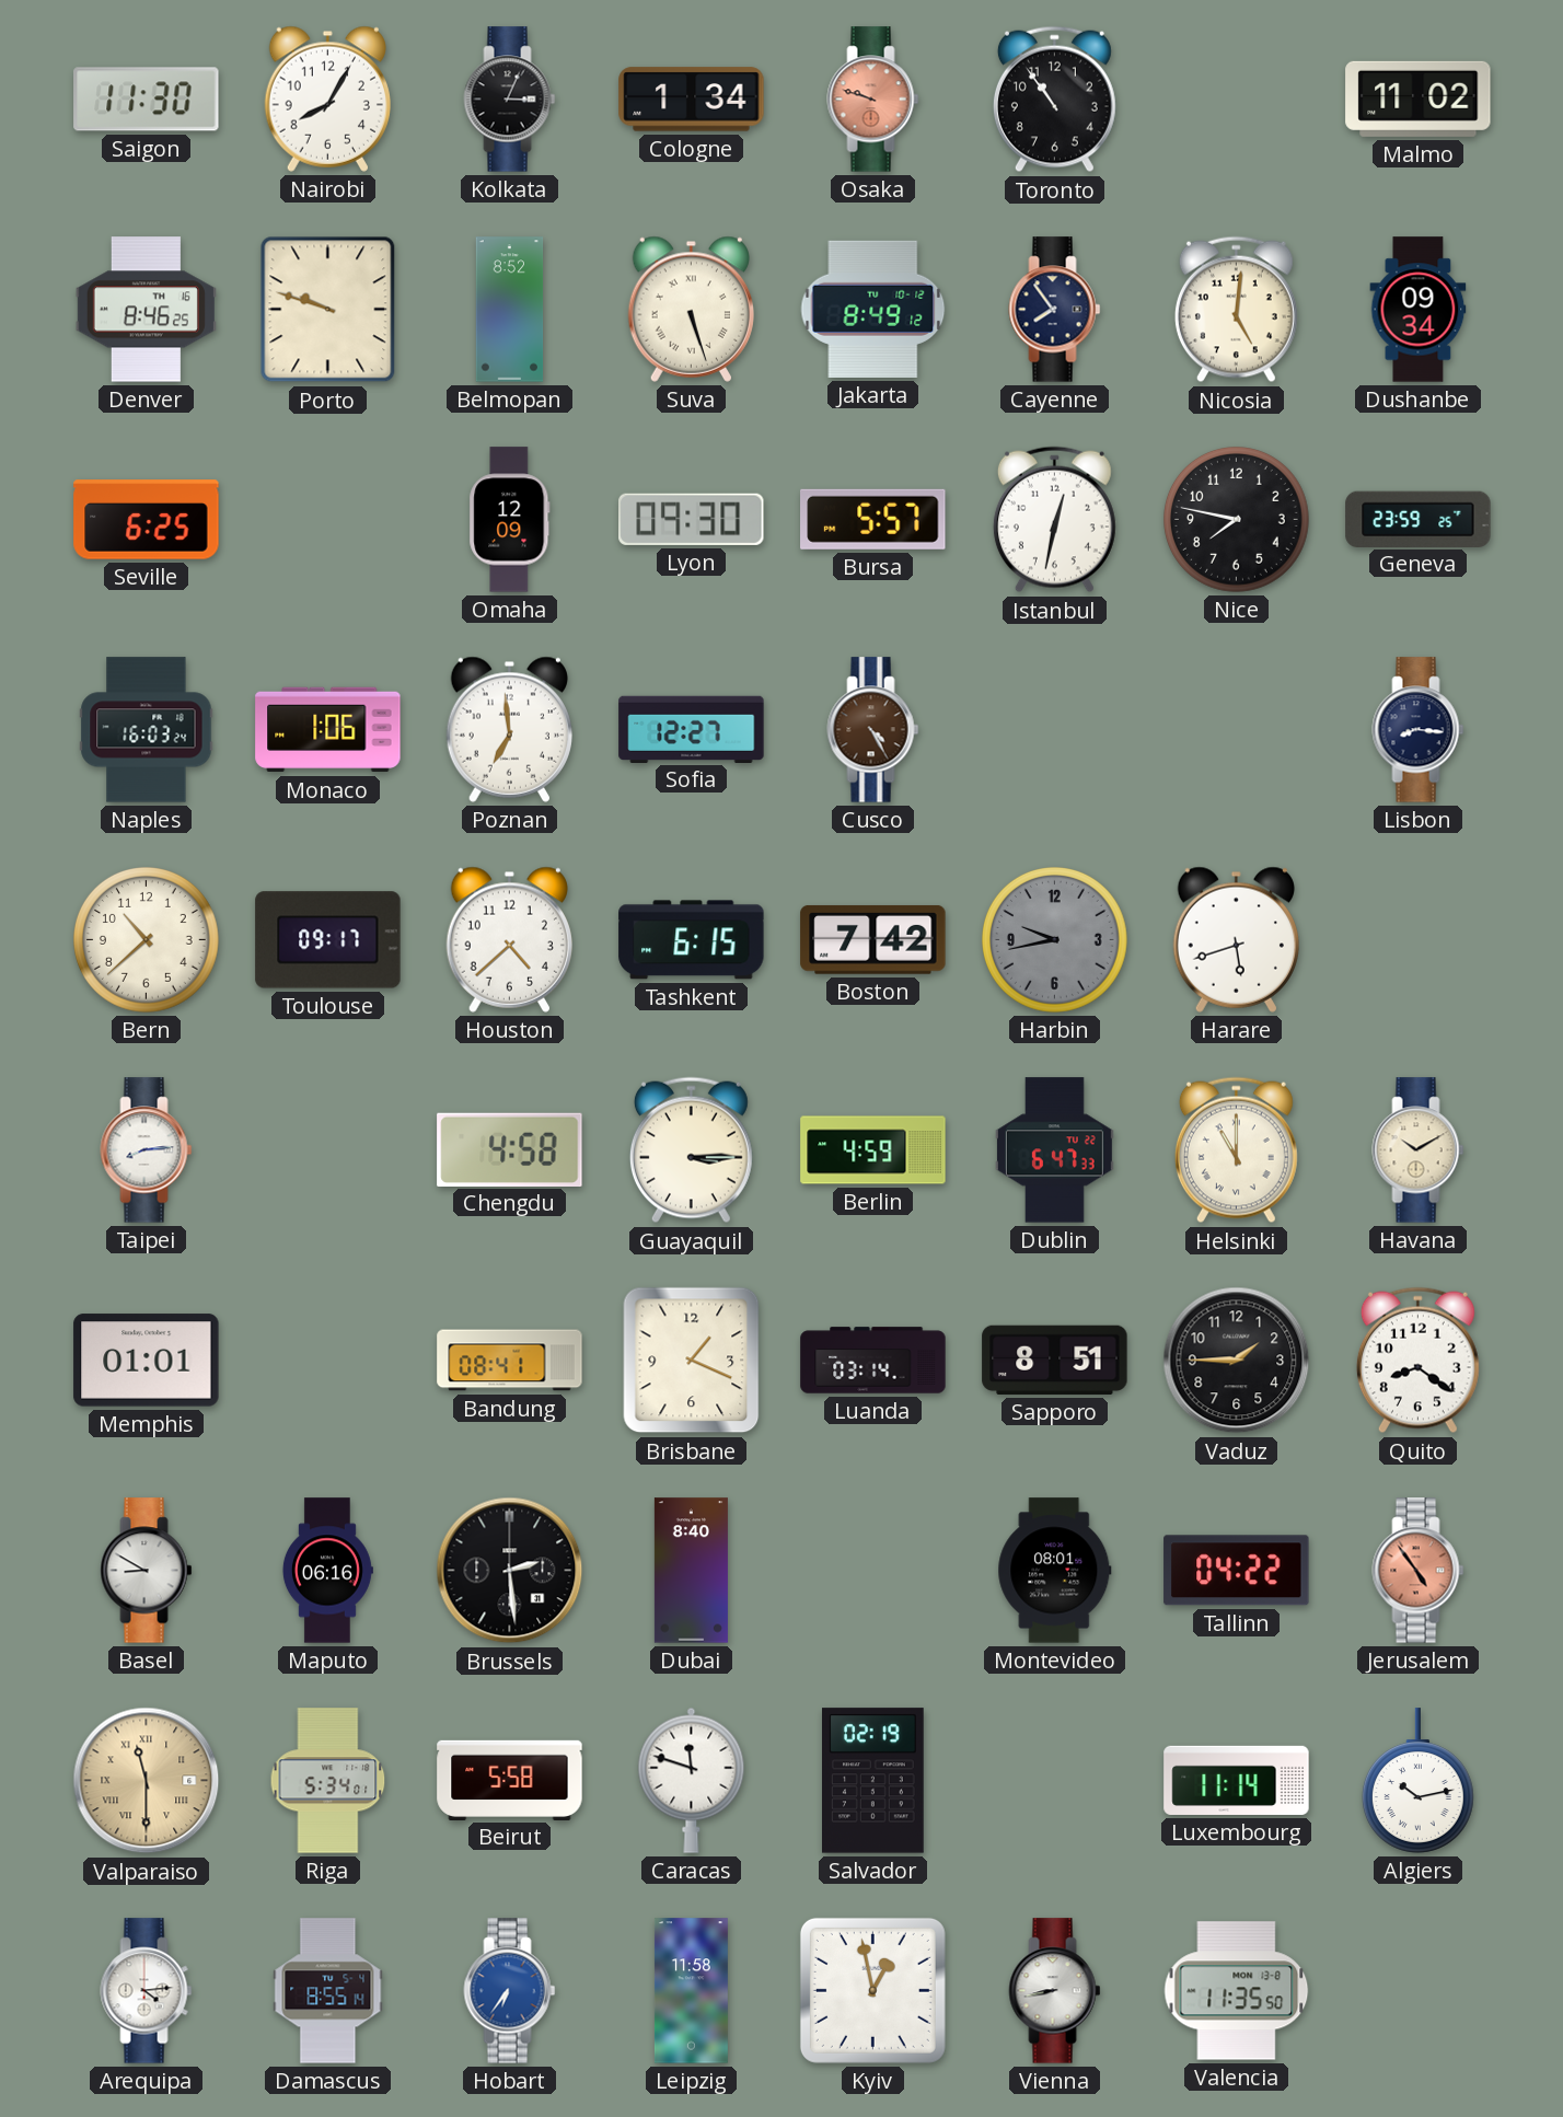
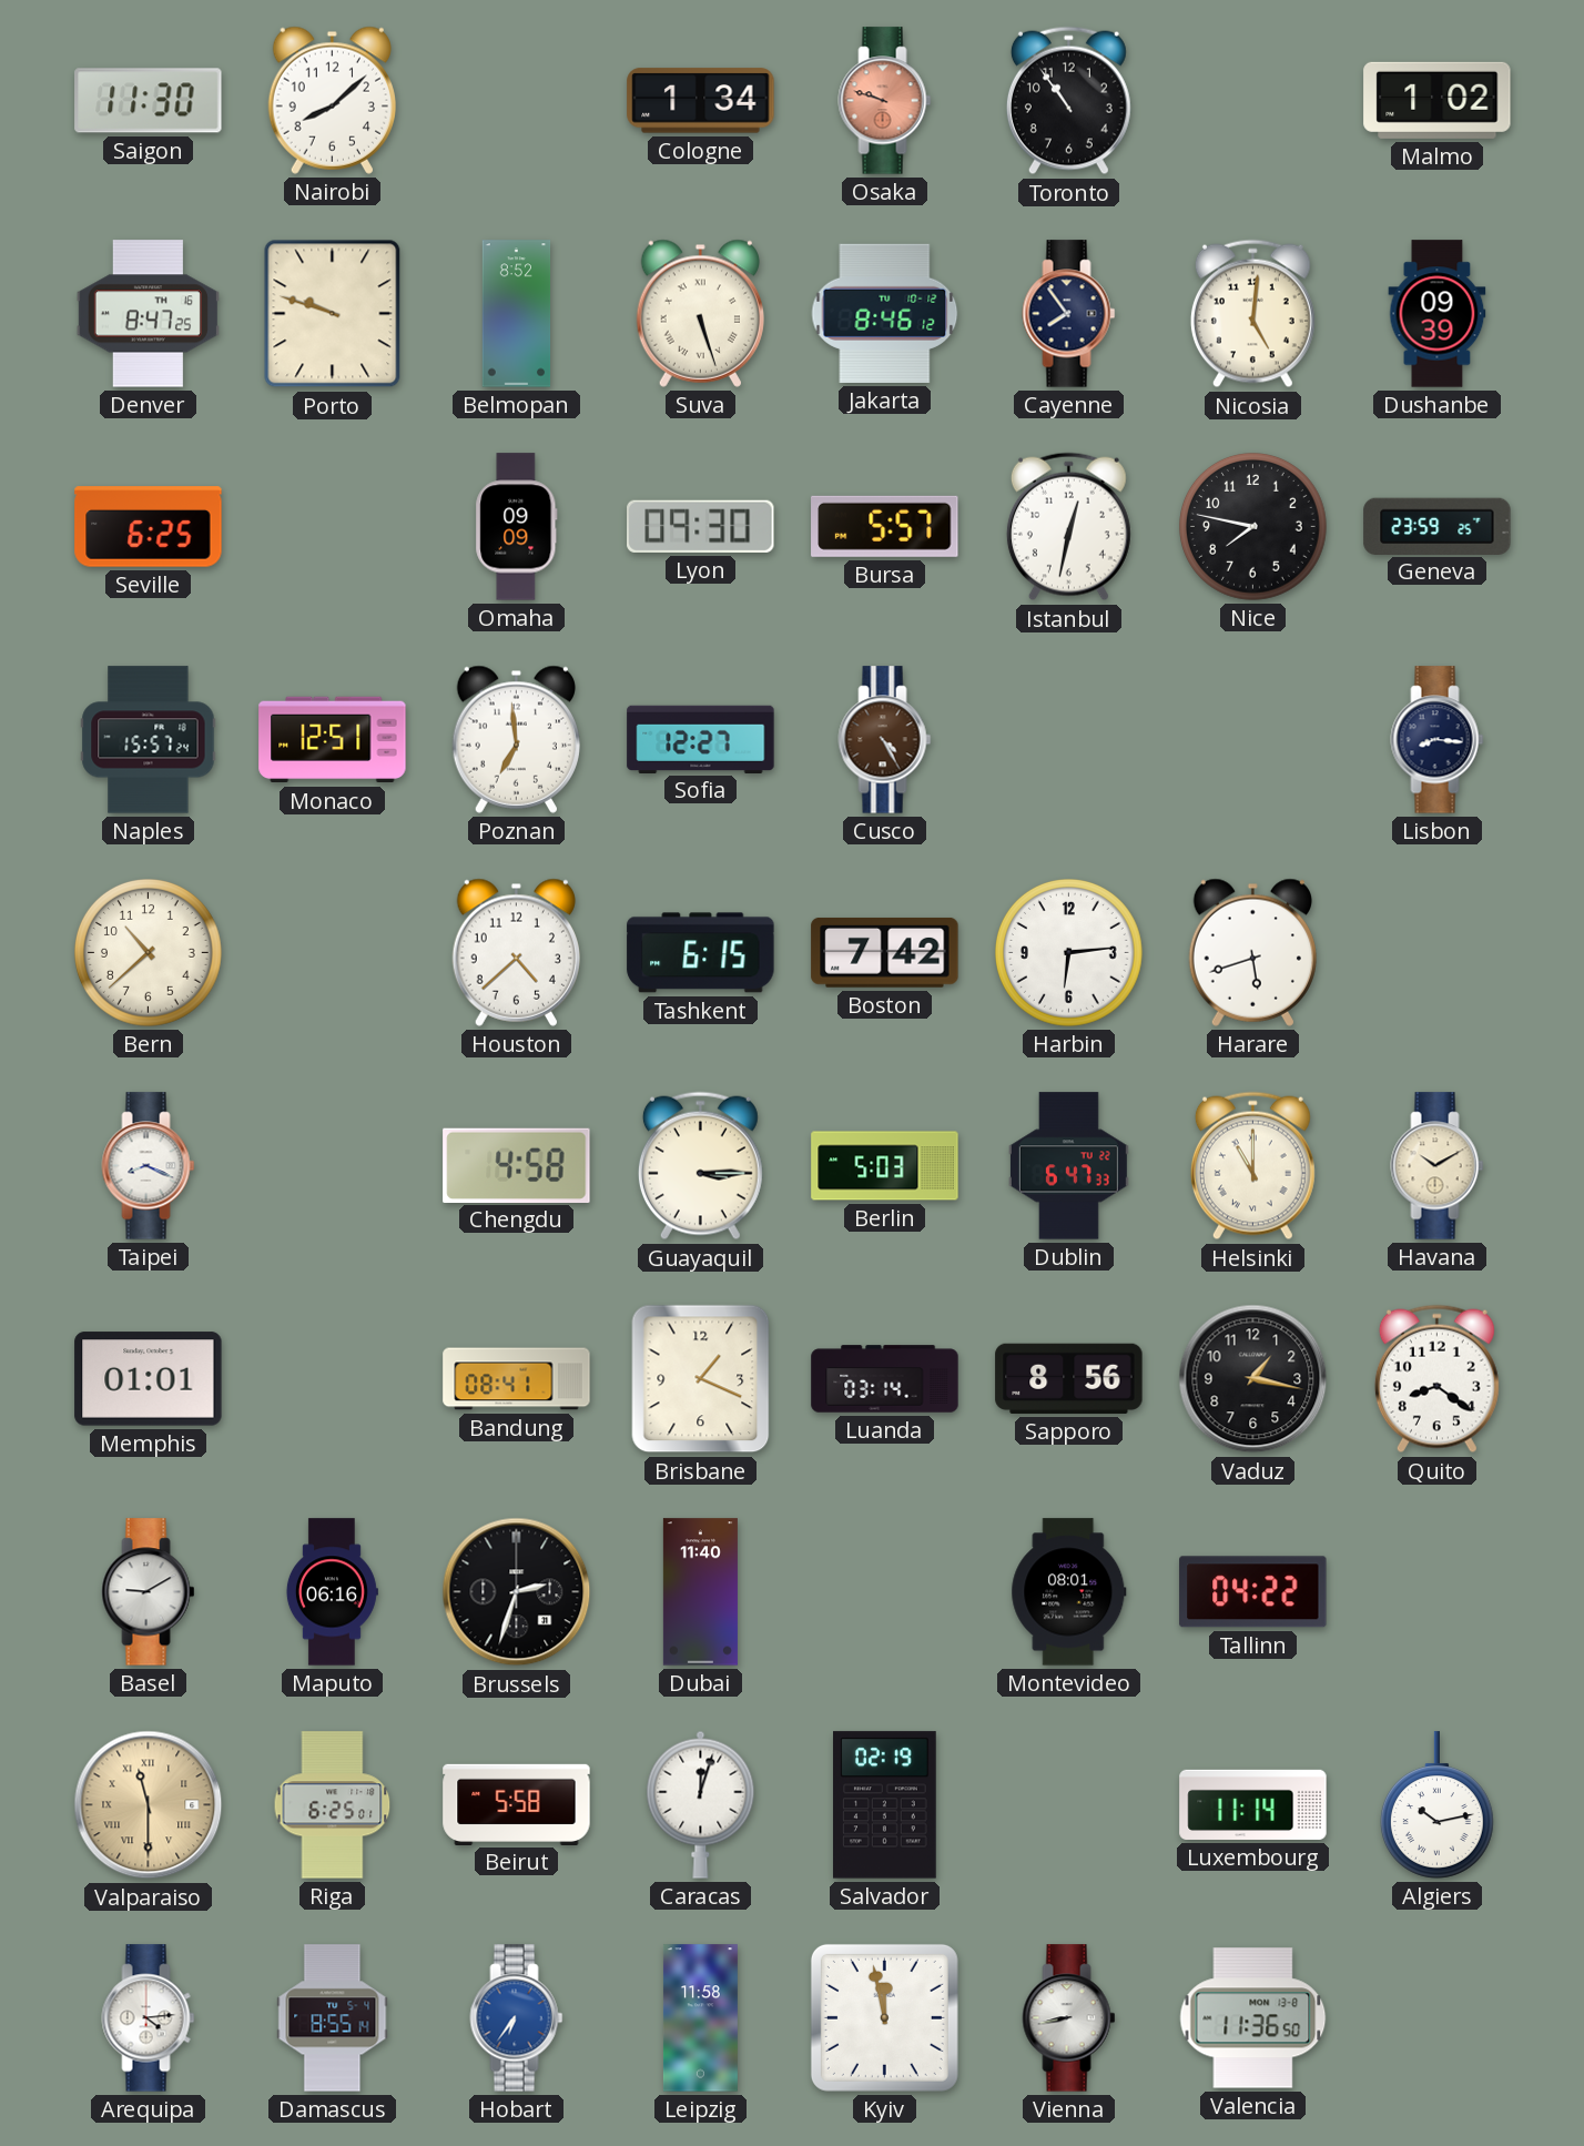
Nairobi: 8:05 -> 8:08
Kolkata: 3:04 -> none
Malmo: 11:02 -> 1:02
Denver: 8:46 -> 8:47
Jakarta: 8:49 -> 8:46
Dushanbe: 09:34 -> 09:39
Omaha: 12:09 -> 09:09
Naples: 16:03 -> 15:57
Monaco: 1:06 -> 12:51
Toulouse: 09:17 -> none
Harbin: 9:43 -> 6:14
Harbin dial: grey -> white
Taipei: 8:14 -> 8:19
Berlin: 4:59 -> 5:03
Sapporo: 8:51 -> 8:56
Vaduz: 1:45 -> 1:17
Basel: 8:50 -> 9:10
Brussels: 2:29 -> 2:33
Dubai: 8:40 -> 11:40
Jerusalem: 4:54 -> none
Riga: 5:34 -> 6:25
Caracas: 11:48 -> 12:03
Kyiv: 12:58 -> 11:58
Valencia: 11:35 -> 11:36
